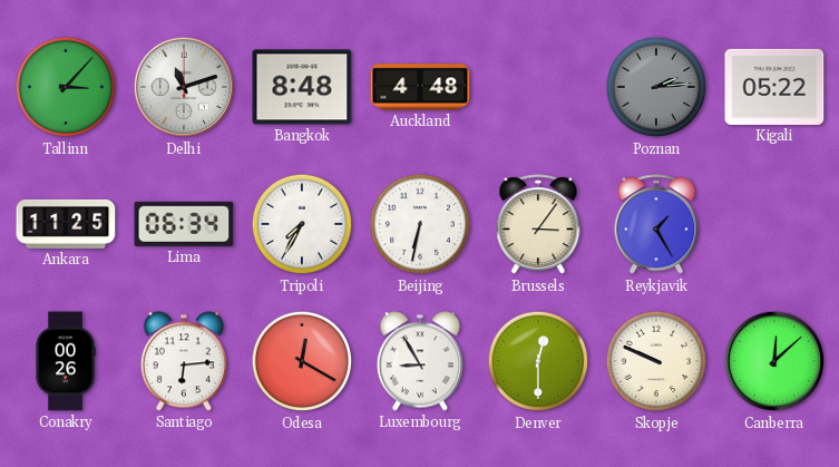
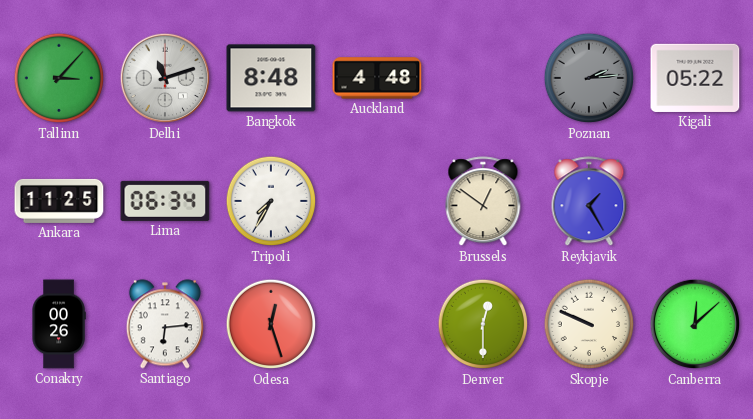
Beijing: 6:32 -> none
Brussels: 3:06 -> 12:51
Odesa: 12:20 -> 12:27
Luxembourg: 8:55 -> none
